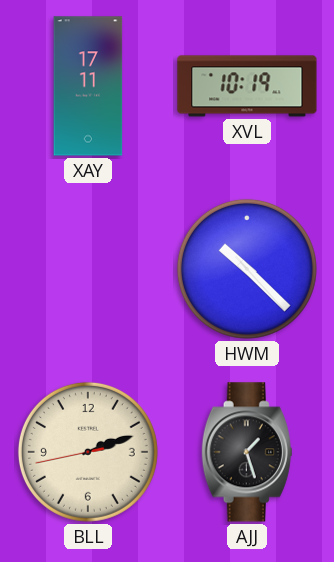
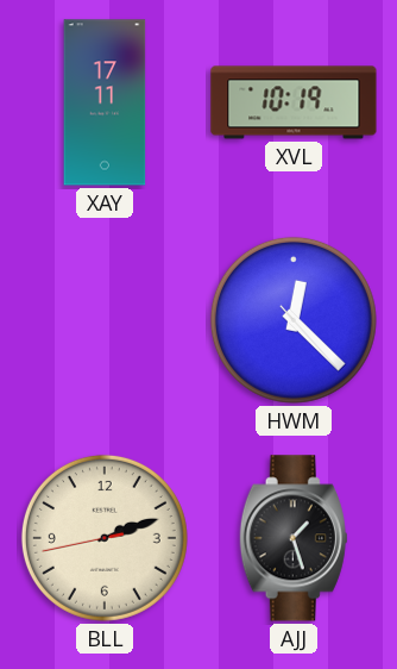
HWM: 10:22 -> 12:22
